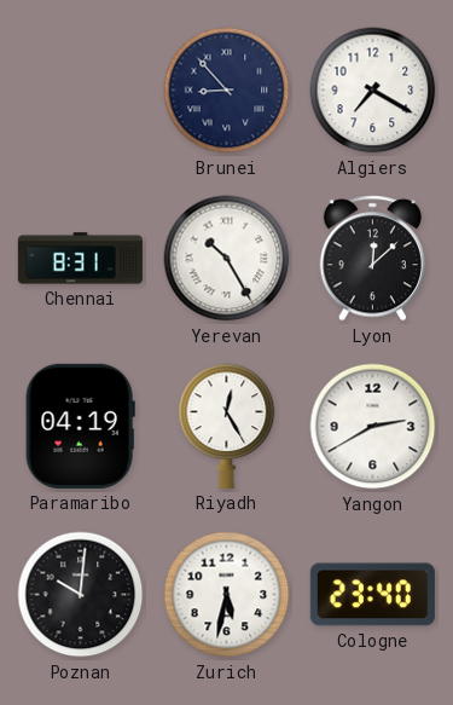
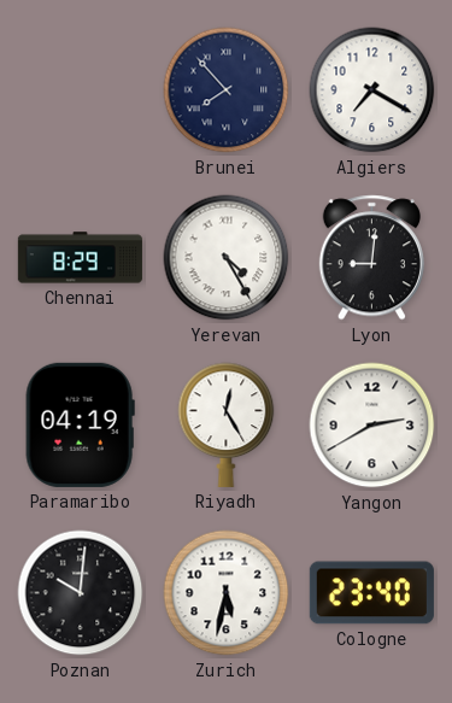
Brunei: 8:53 -> 7:53
Chennai: 8:31 -> 8:29
Yerevan: 10:25 -> 4:25
Lyon: 12:08 -> 9:01
